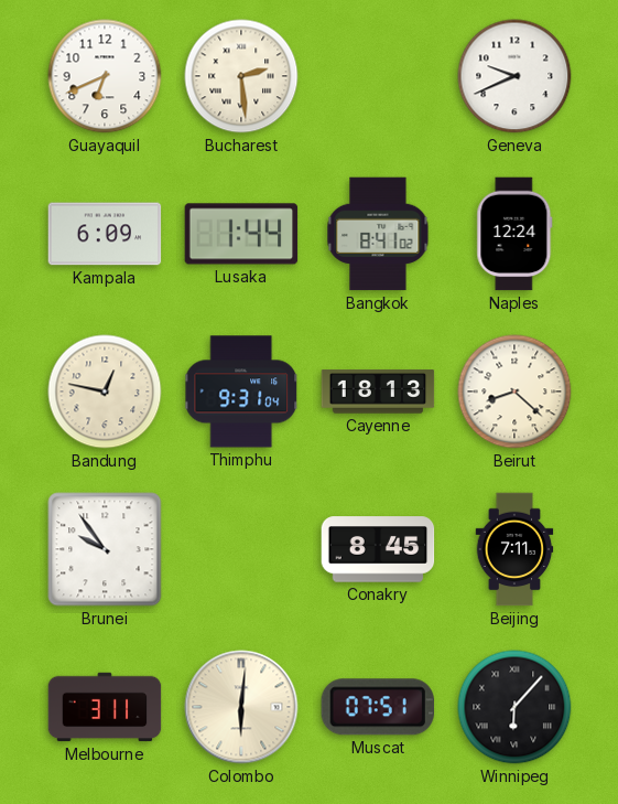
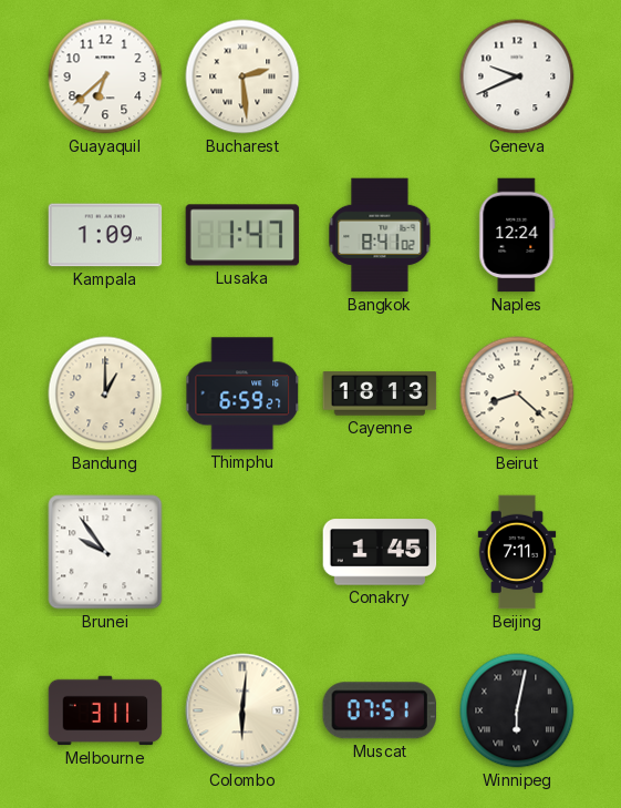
Guayaquil: 6:41 -> 6:38
Kampala: 6:09 -> 1:09
Lusaka: 1:44 -> 1:47
Bandung: 12:47 -> 1:00
Thimphu: 9:31 -> 6:59
Conakry: 8:45 -> 1:45
Winnipeg: 6:07 -> 6:02
